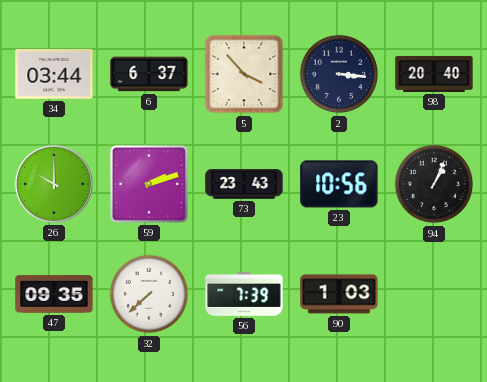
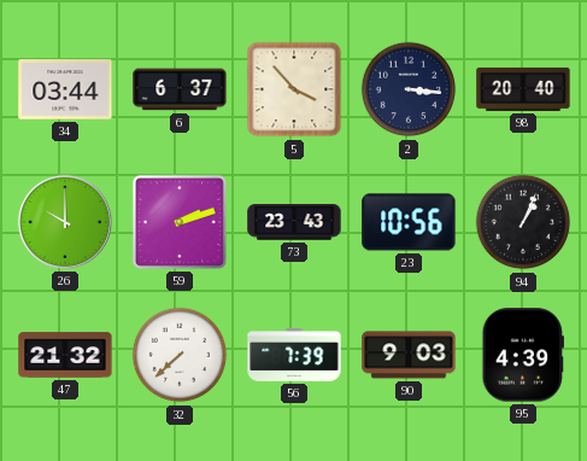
47: 09:35 -> 21:32
90: 1:03 -> 9:03
95: none -> 4:39
